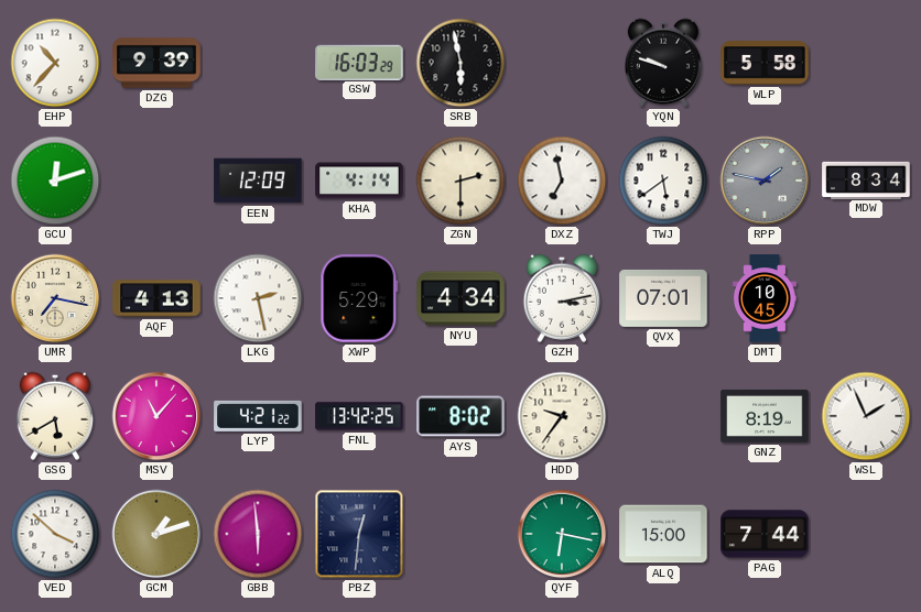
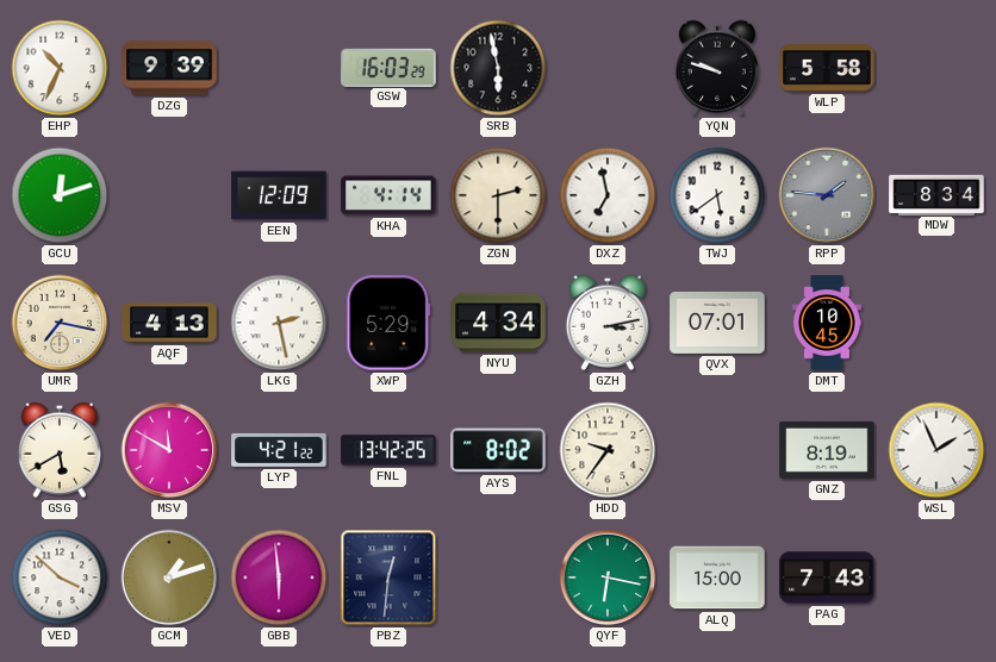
EHP: 10:37 -> 10:34
RPP: 1:47 -> 1:46
MSV: 11:07 -> 11:50
PAG: 7:44 -> 7:43
